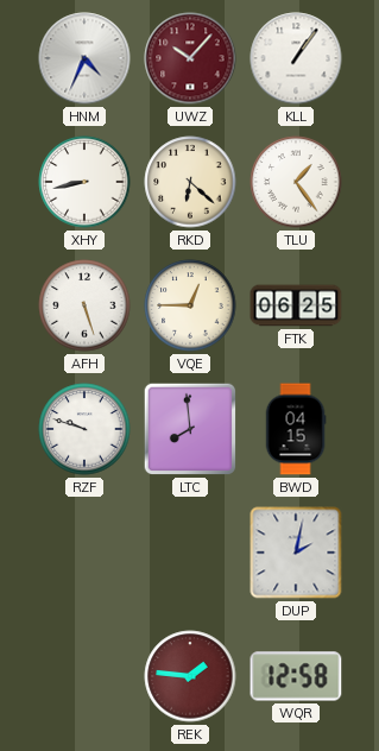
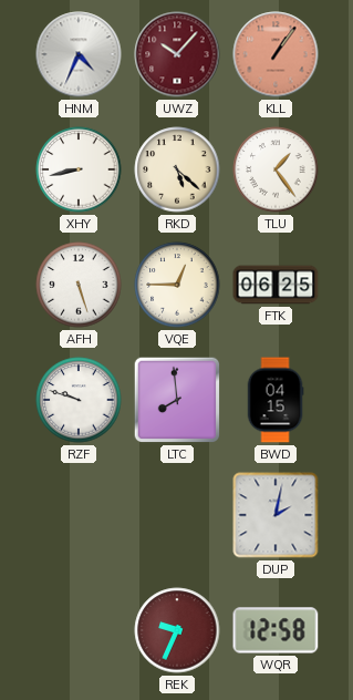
KLL dial: white -> salmon
RKD: 6:22 -> 5:22
REK: 1:46 -> 9:34
